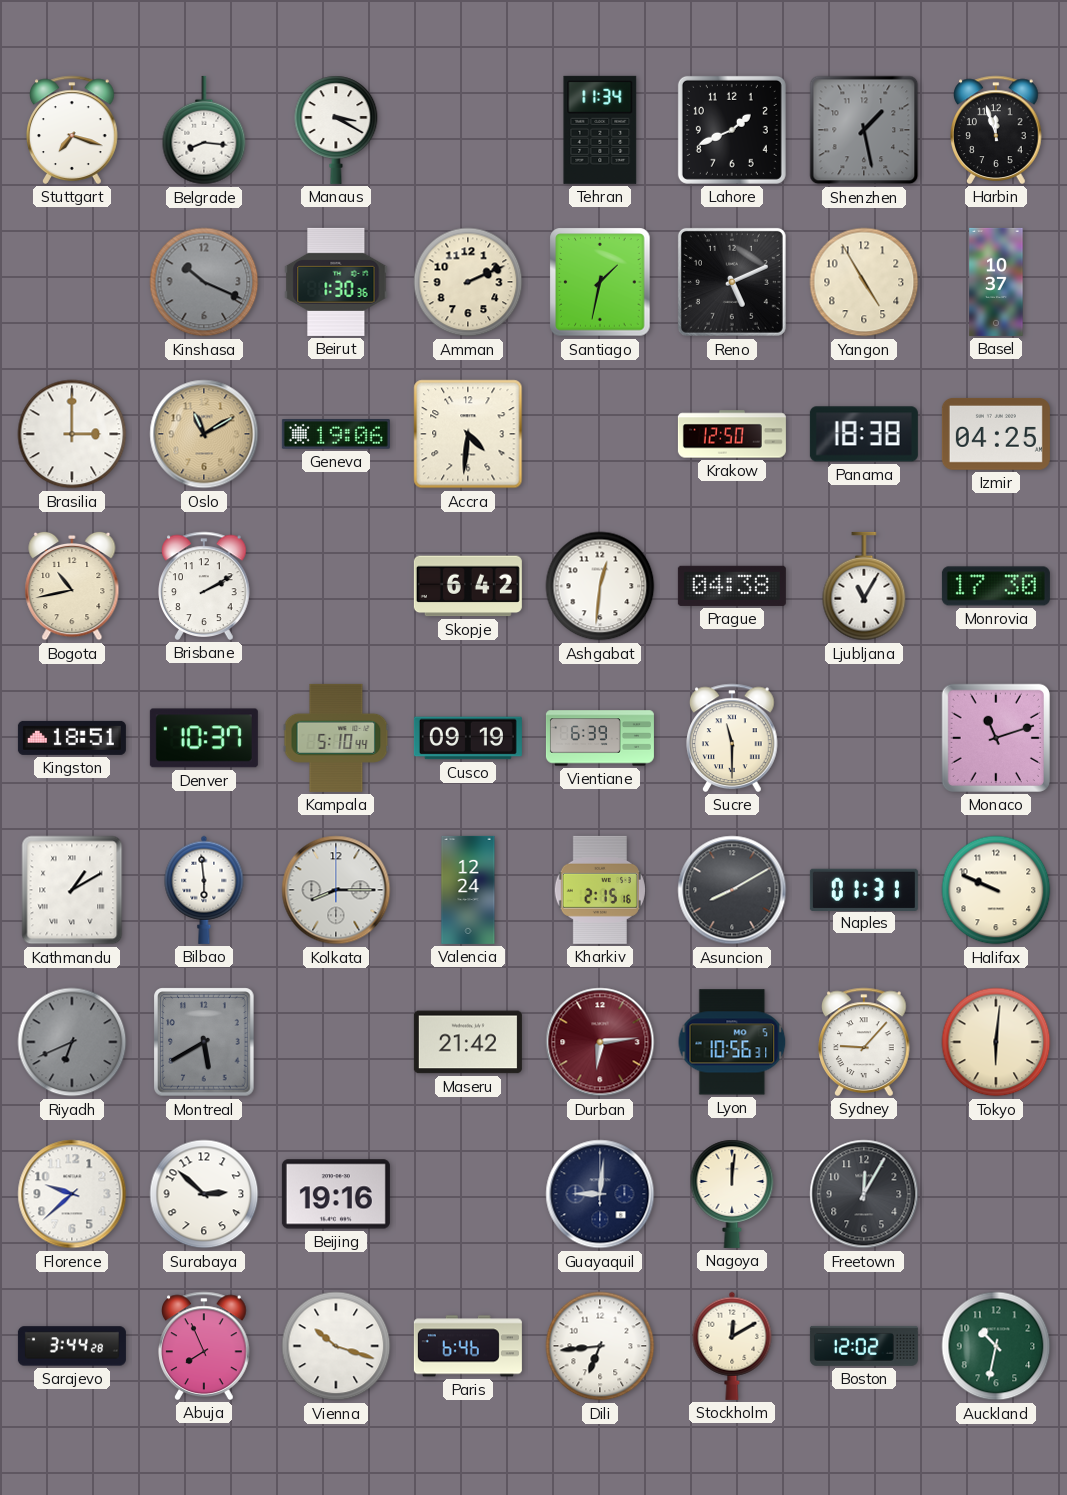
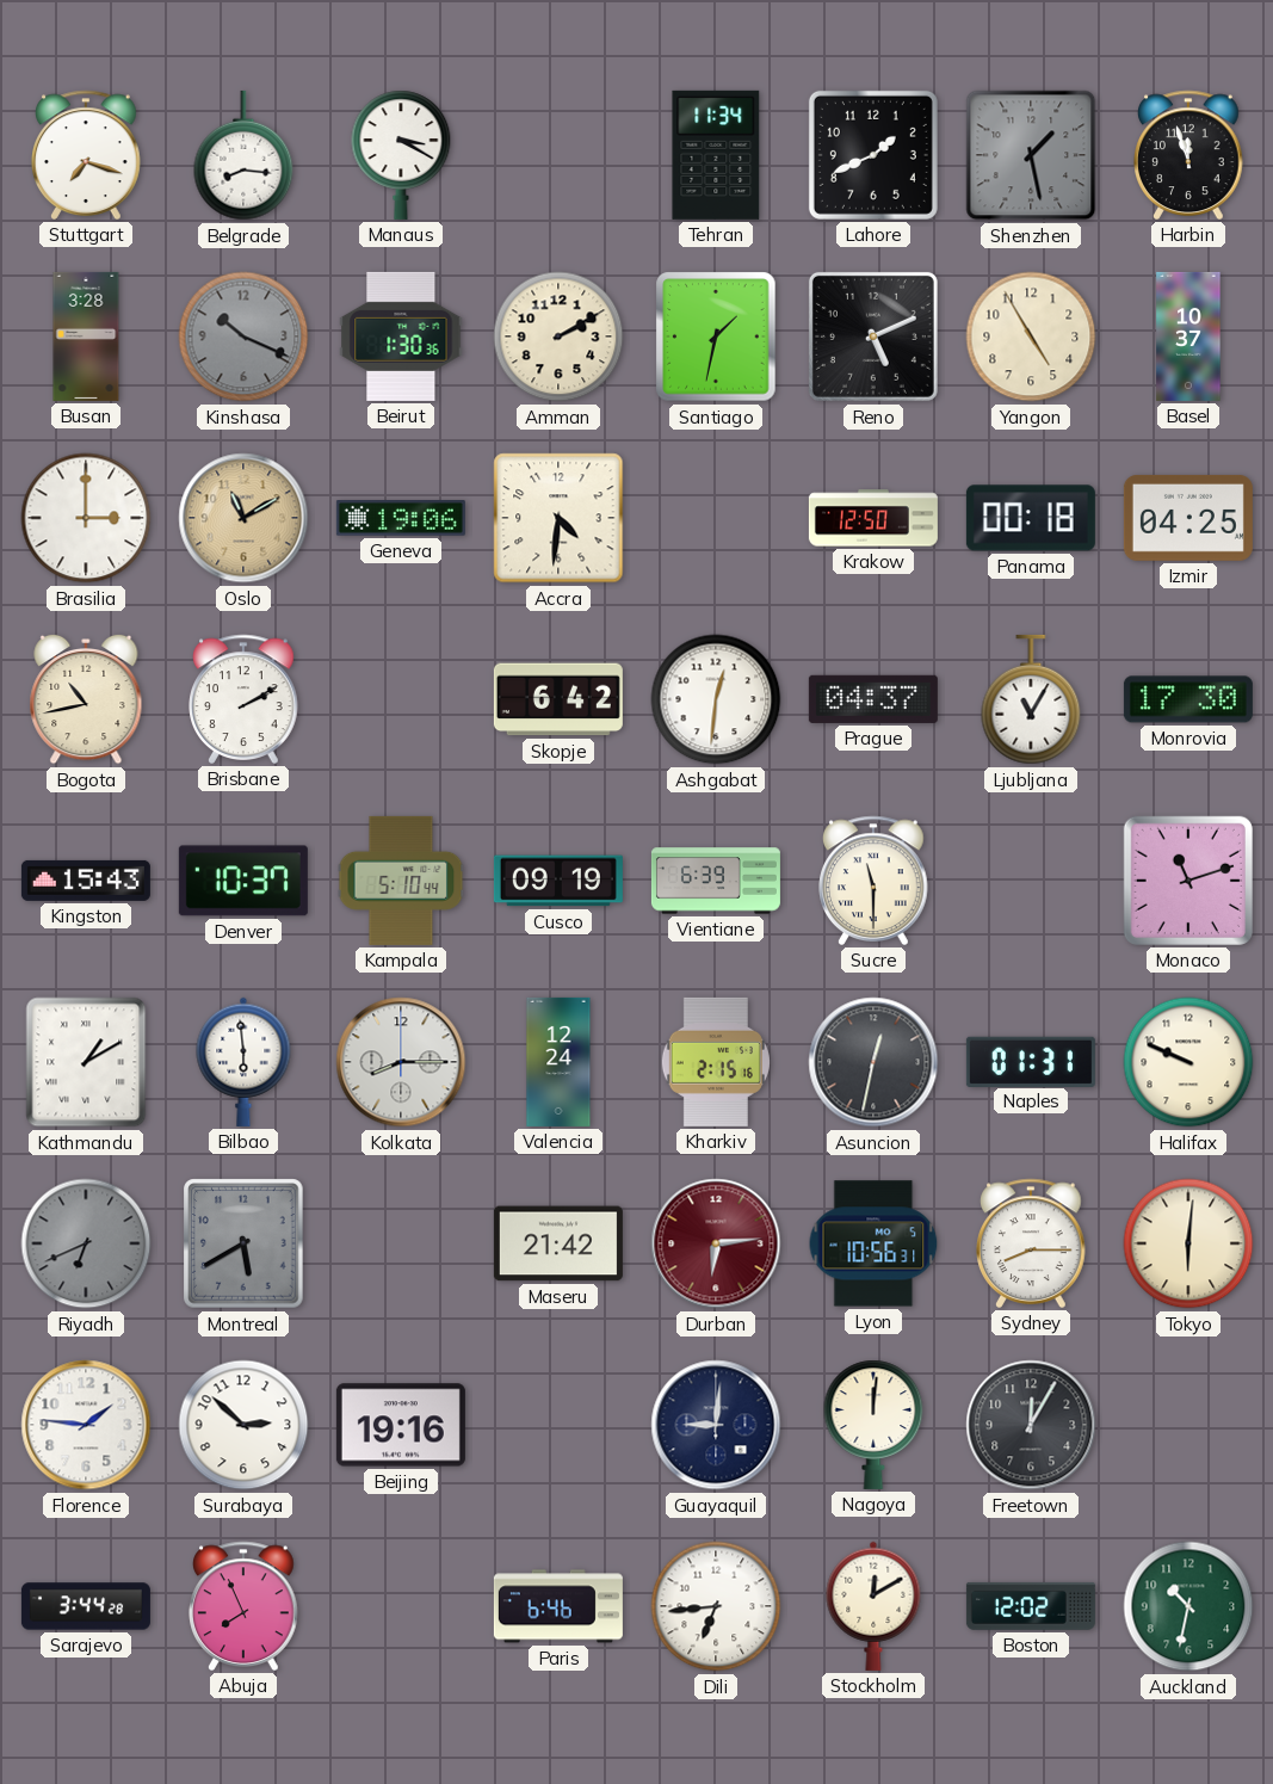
Busan: none -> 3:28
Amman: 2:11 -> 2:10
Panama: 18:38 -> 00:18
Prague: 04:38 -> 04:37
Kingston: 18:51 -> 15:43
Asuncion: 8:10 -> 12:32
Sydney: 9:07 -> 8:15
Florence: 9:38 -> 1:46
Vienna: 10:18 -> none
